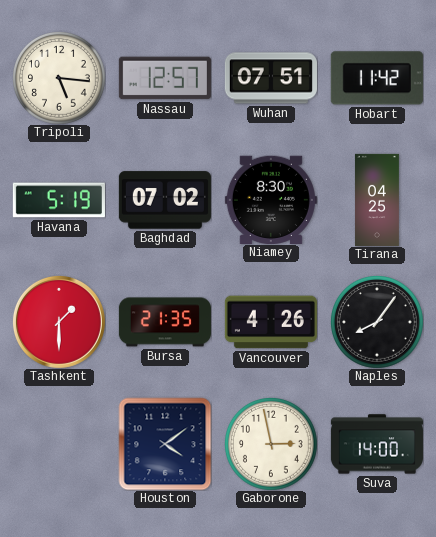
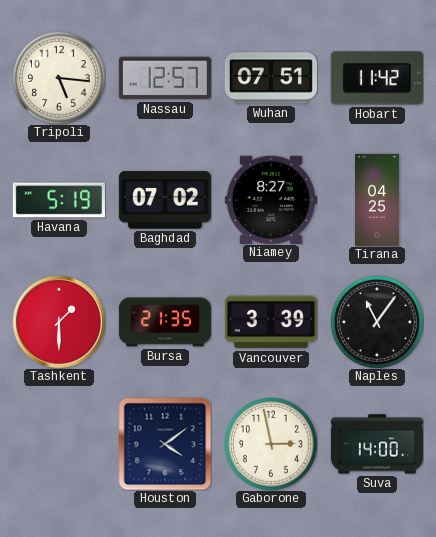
Niamey: 8:30 -> 8:27
Vancouver: 4:26 -> 3:39
Naples: 8:06 -> 11:06
